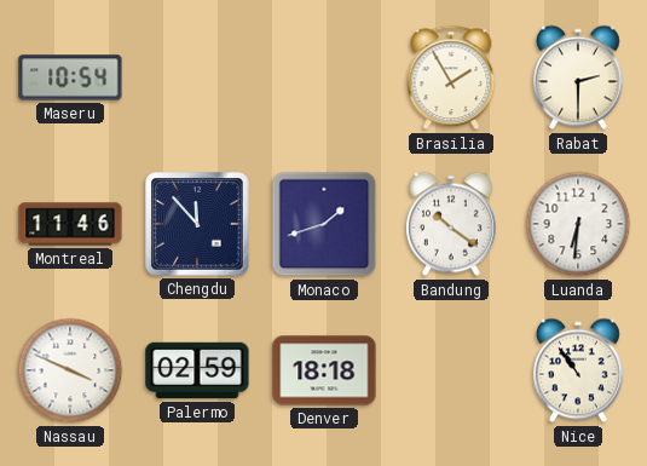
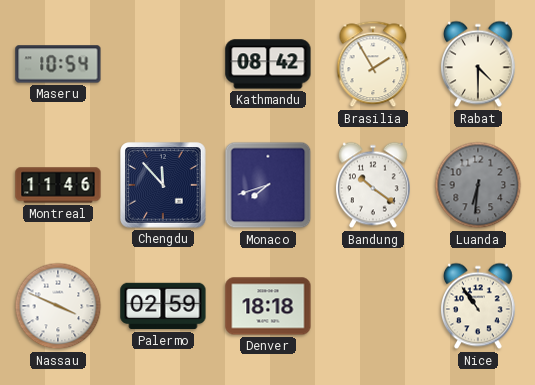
Kathmandu: none -> 08:42
Rabat: 2:30 -> 4:30
Monaco: 1:42 -> 7:42
Luanda dial: white -> grey
